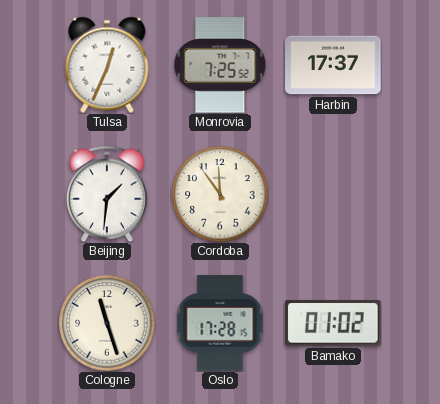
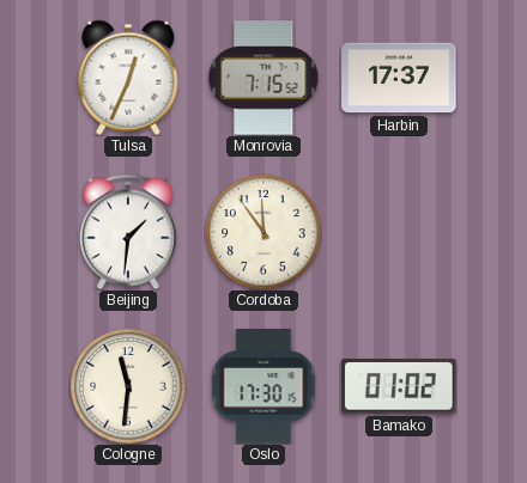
Monrovia: 7:25 -> 7:15
Cologne: 11:27 -> 11:31
Oslo: 17:28 -> 17:30
